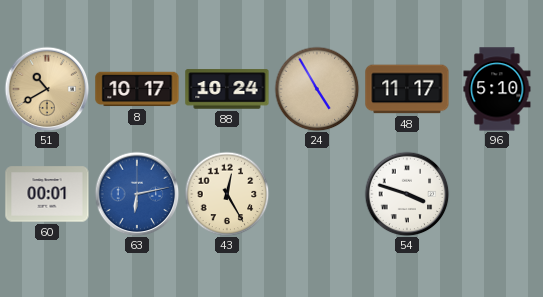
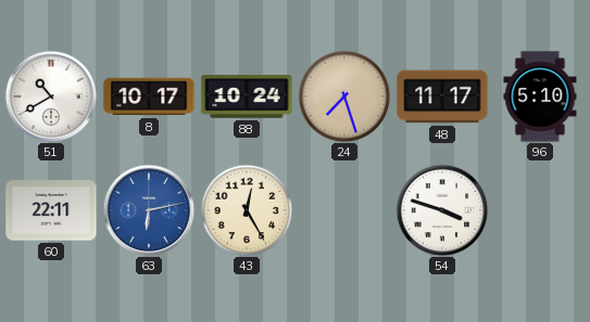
51 dial: champagne -> white
24: 4:55 -> 7:27
60: 00:01 -> 22:11
